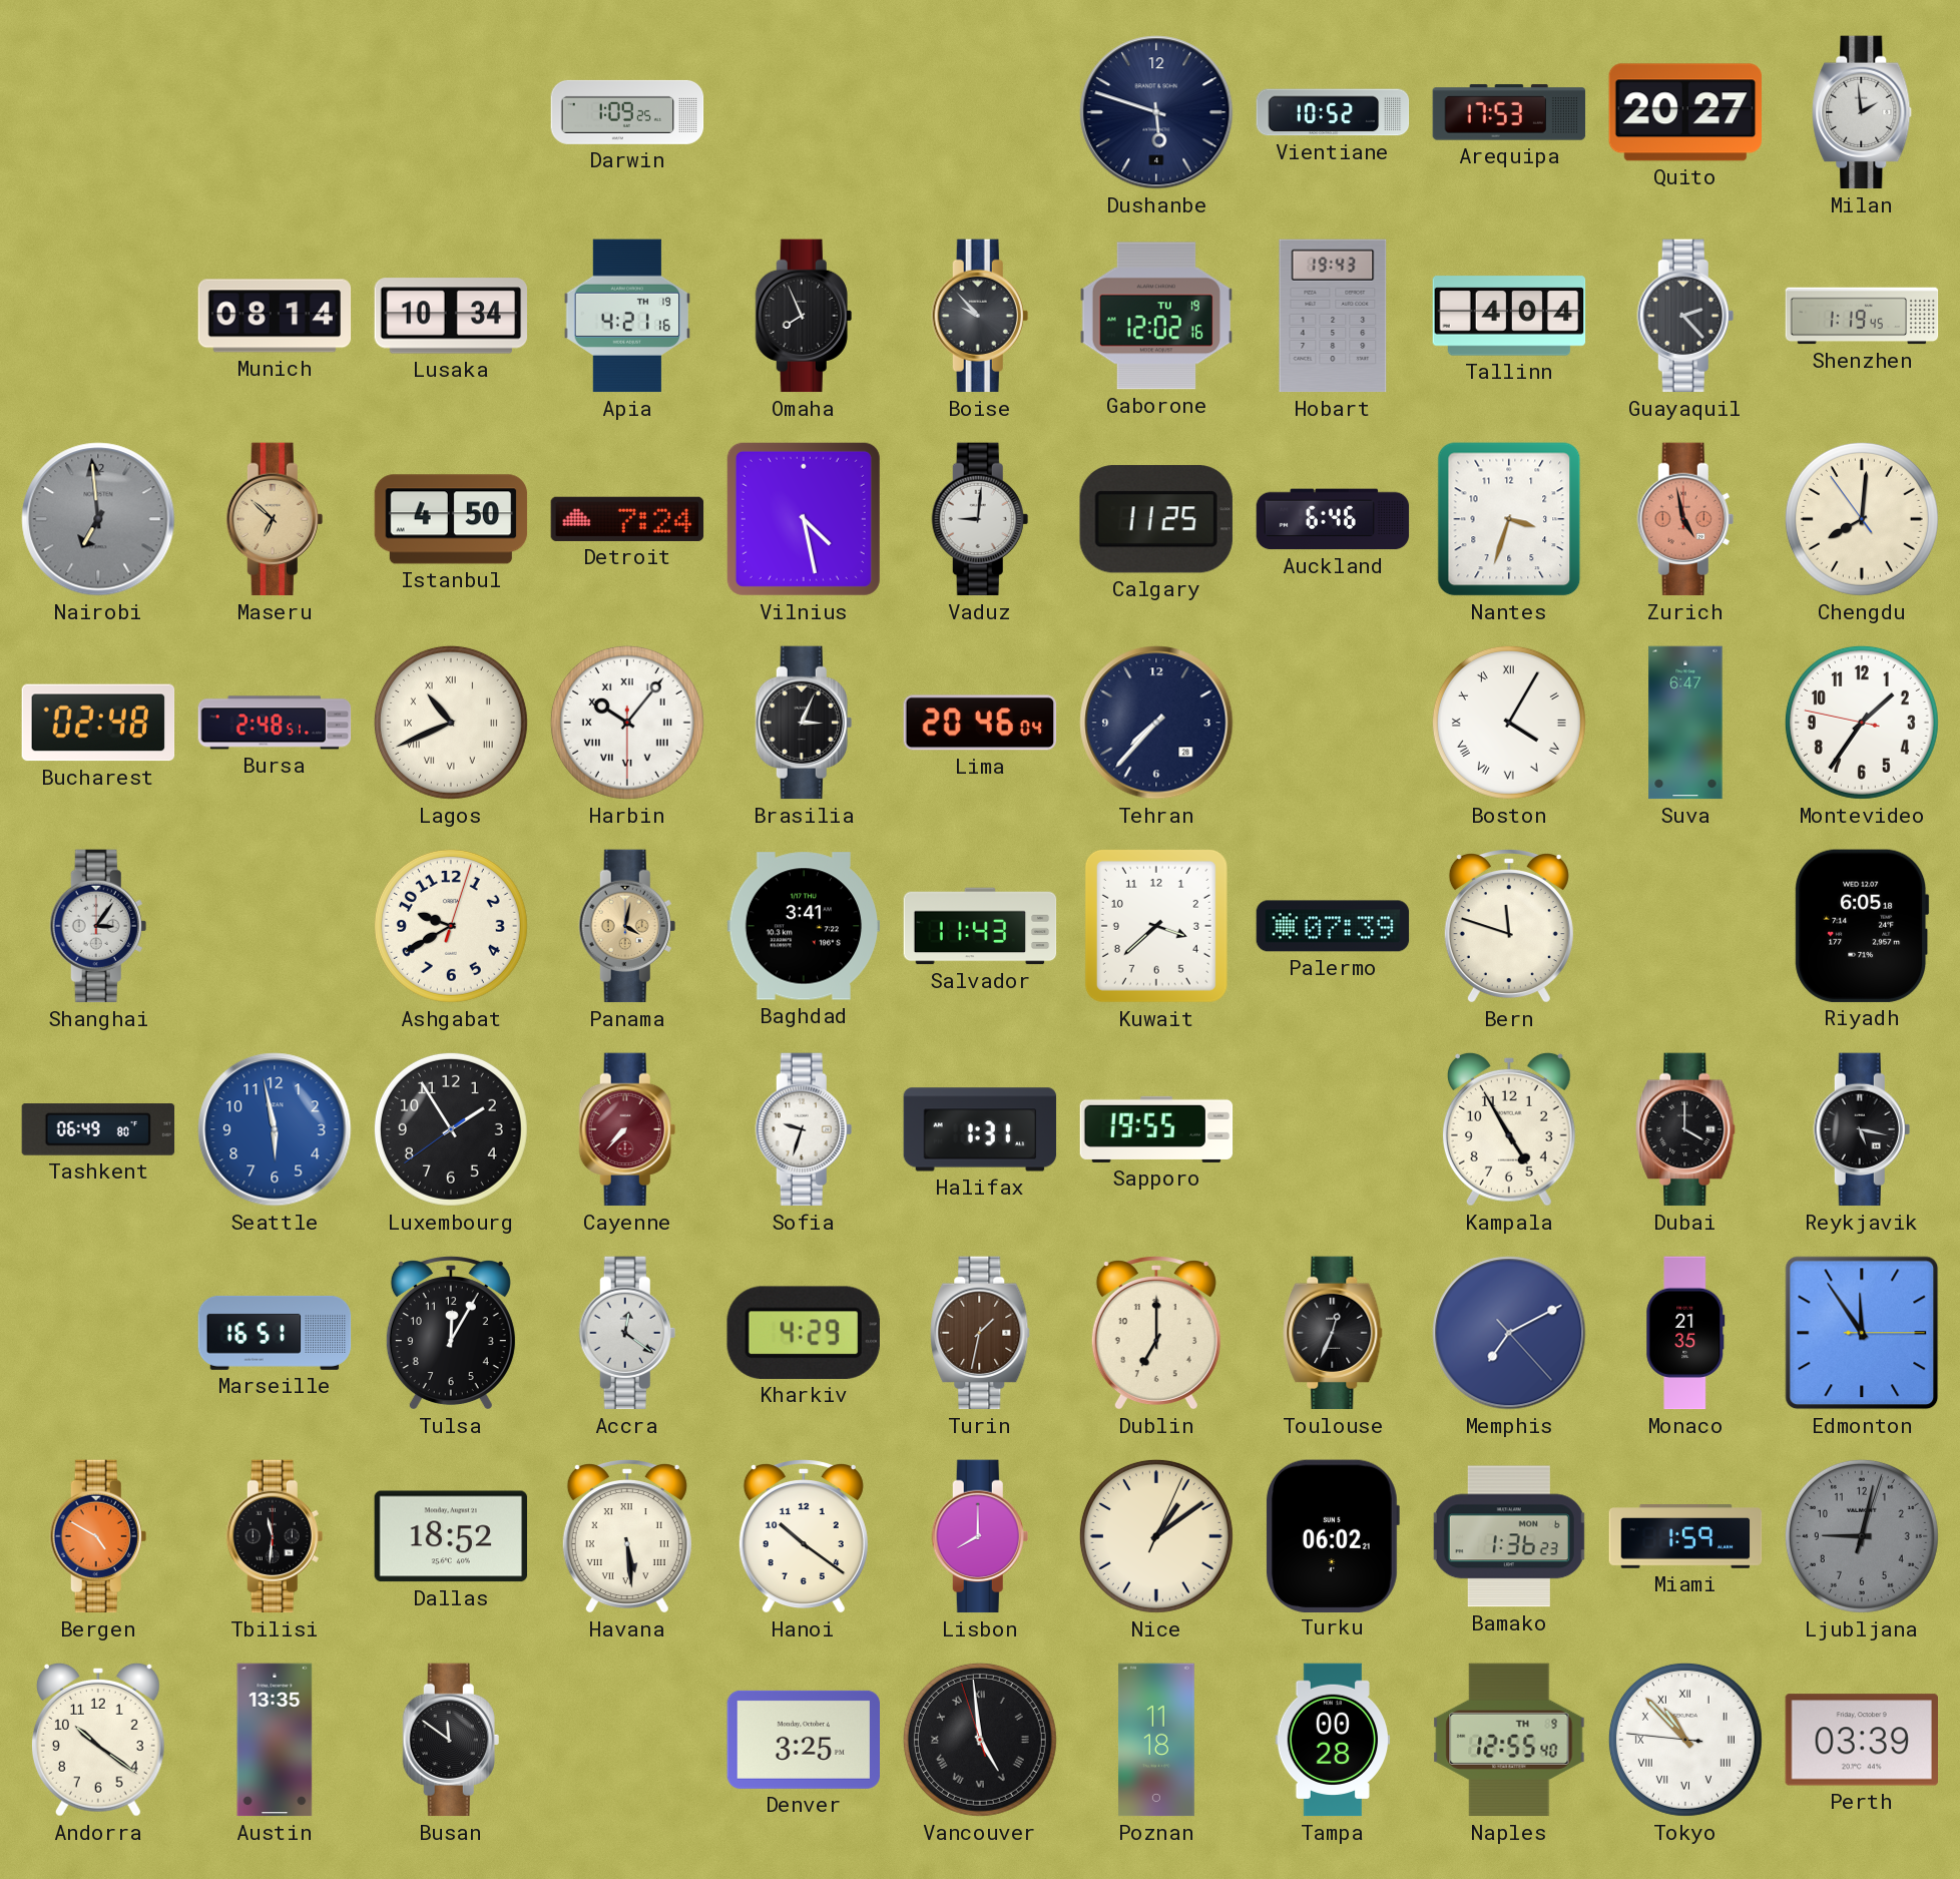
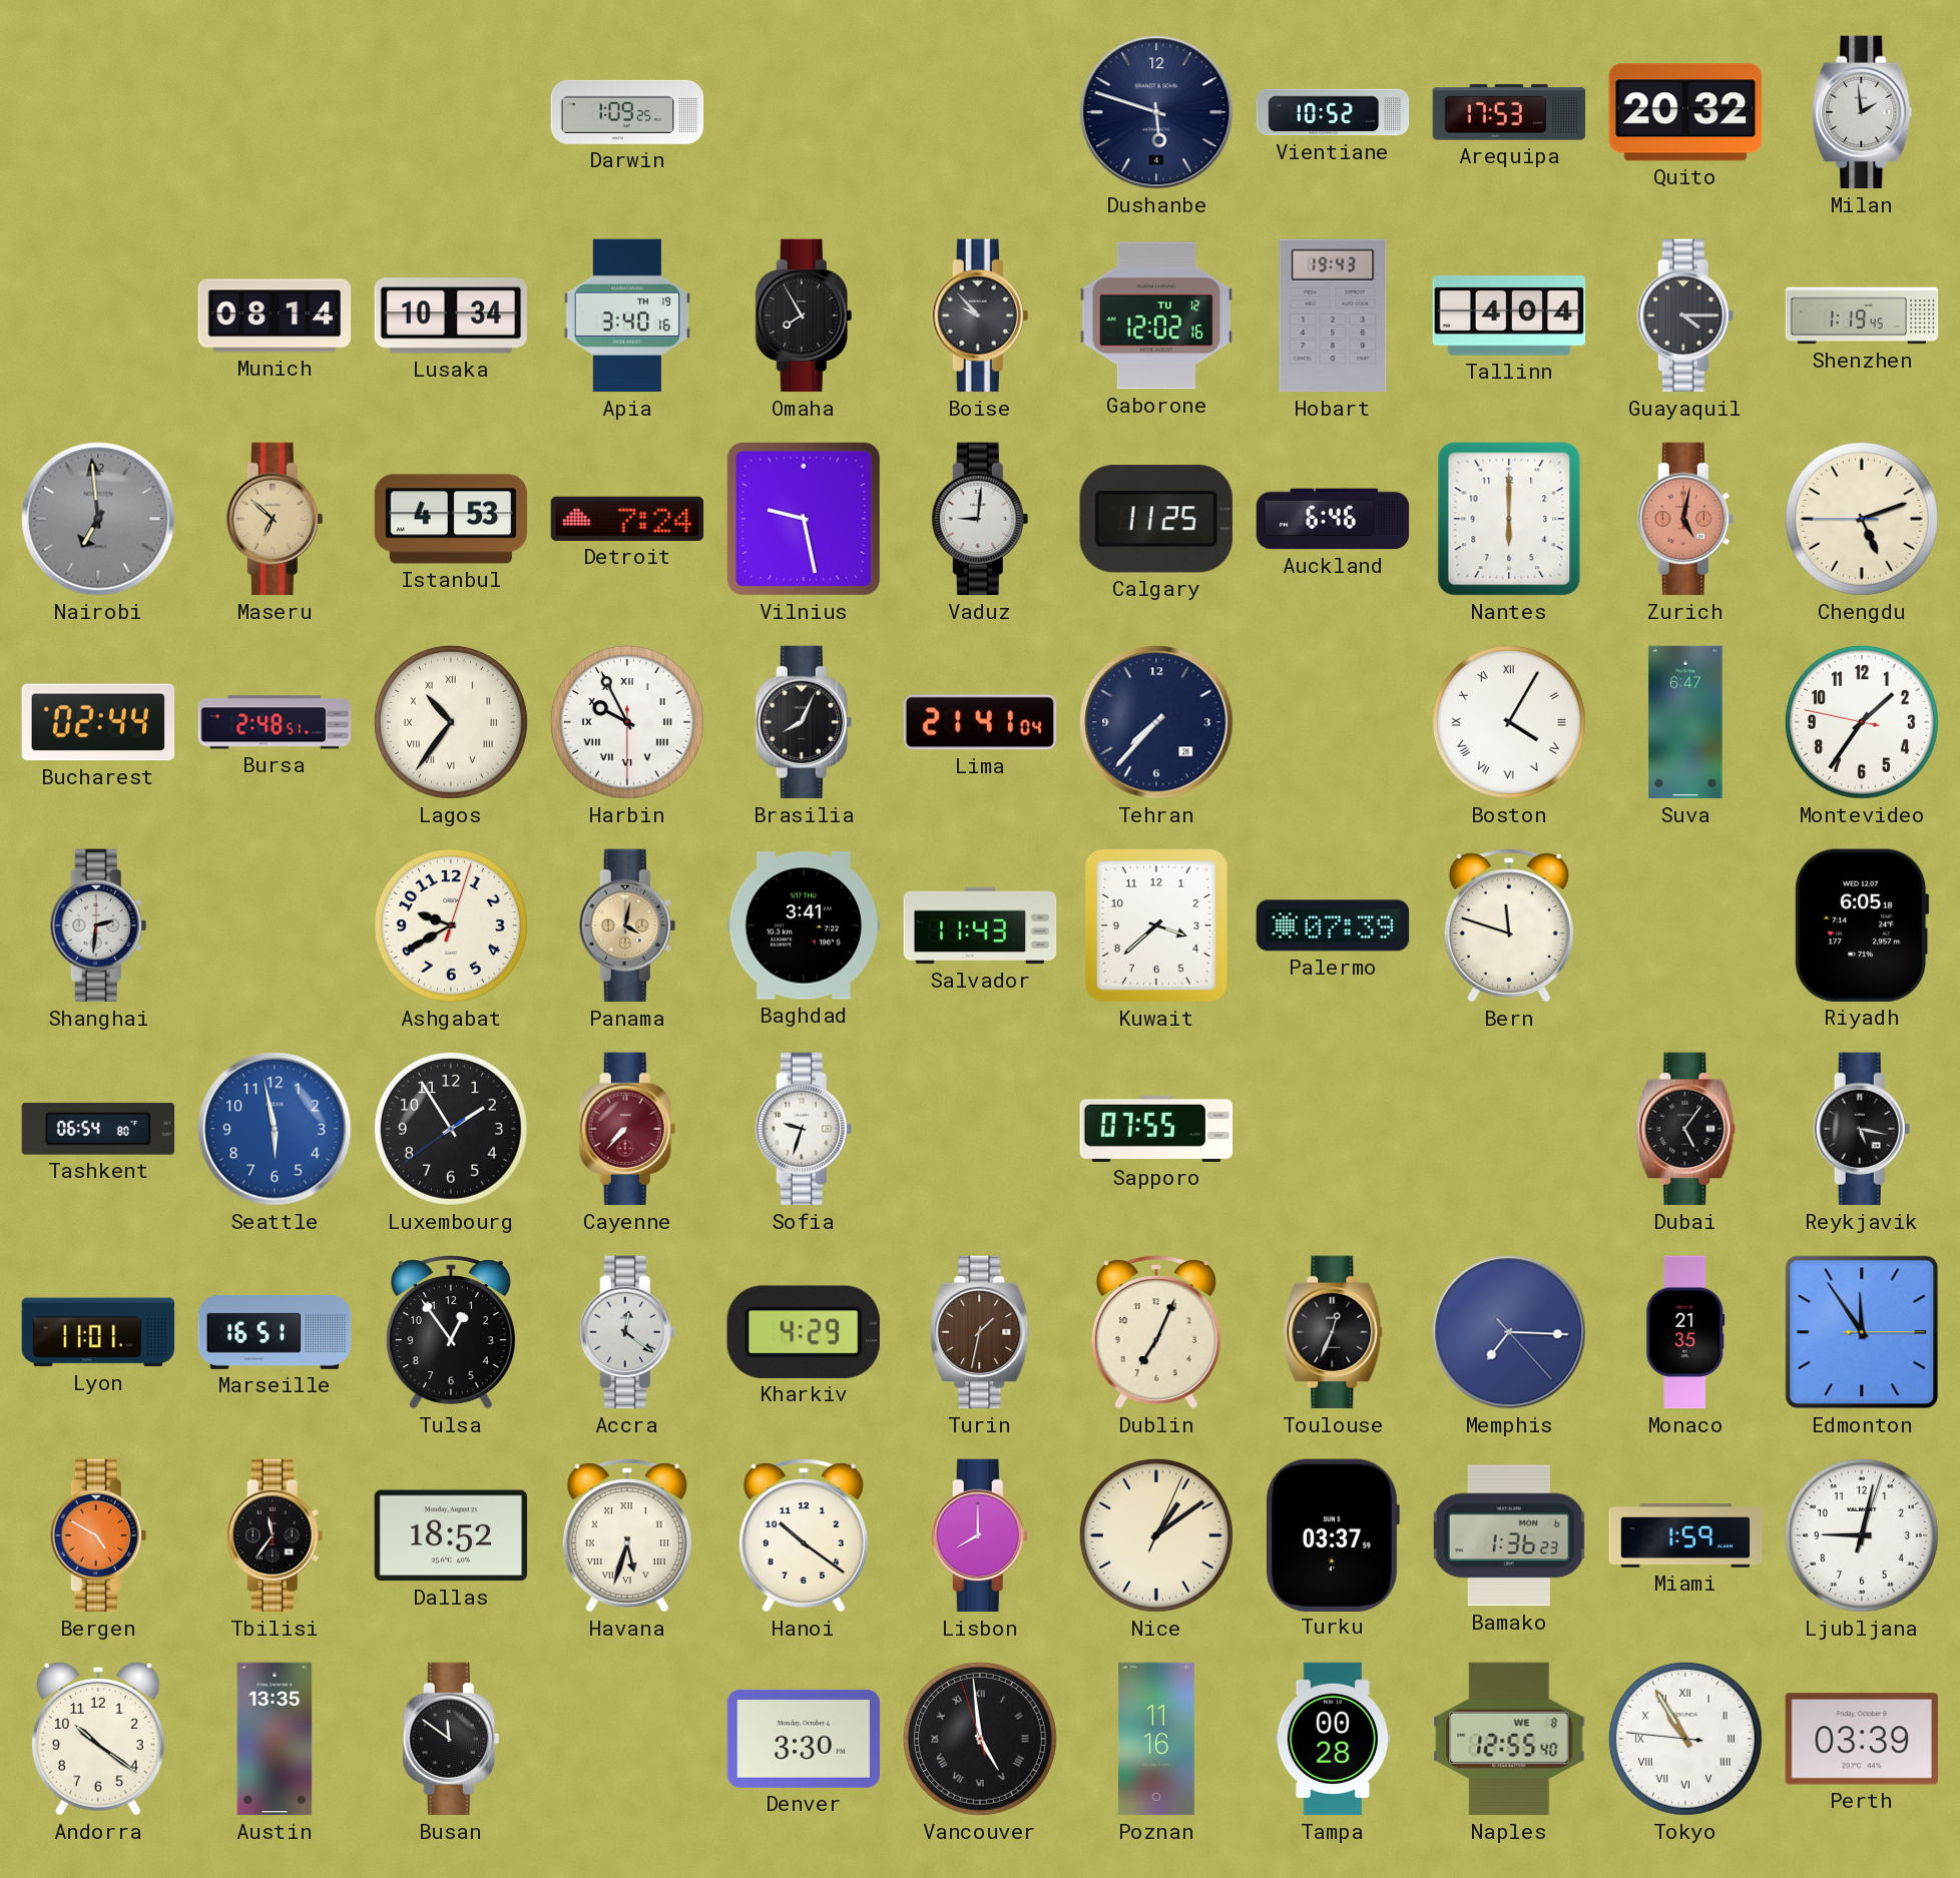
Quito: 20:27 -> 20:32
Apia: 4:21 -> 3:40
Omaha: 7:56 -> 7:55
Gaborone date: TU 19 -> TU 12
Guayaquil: 2:23 -> 4:15
Istanbul: 4:50 -> 4:53
Vilnius: 4:28 -> 9:28
Nantes: 3:33 -> 6:00
Zurich: 4:58 -> 5:02
Chengdu: 8:00 -> 5:11
Bucharest: 02:48 -> 02:44
Lagos: 10:41 -> 10:36
Harbin: 10:06 -> 9:55
Brasilia: 3:04 -> 8:04
Lima: 20:46 -> 21:41
Shanghai: 3:06 -> 2:31
Tashkent: 06:49 -> 06:54
Halifax: 1:31 -> none
Sapporo: 19:55 -> 07:55
Kampala: 4:55 -> none
Dubai: 4:00 -> 5:06
Lyon: none -> 11:01
Tulsa: 12:05 -> 12:54
Dublin: 7:00 -> 7:04
Memphis: 7:10 -> 7:15
Tbilisi: 11:31 -> 11:36
Havana: 5:29 -> 5:33
Turku: 06:02 -> 03:37
Ljubljana dial: grey -> white
Denver: 3:25 -> 3:30
Poznan: 11:18 -> 11:16
Naples date: TH 9 -> WE 8
Tokyo: 10:52 -> 10:54
